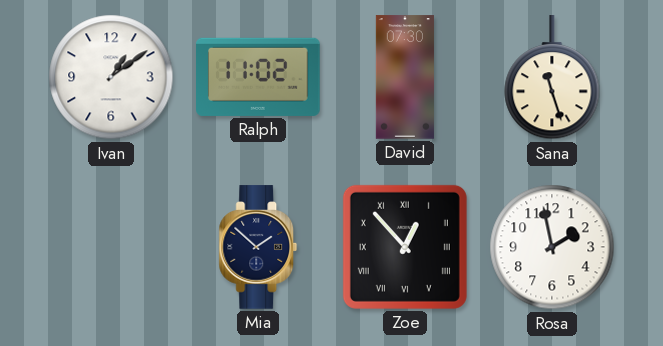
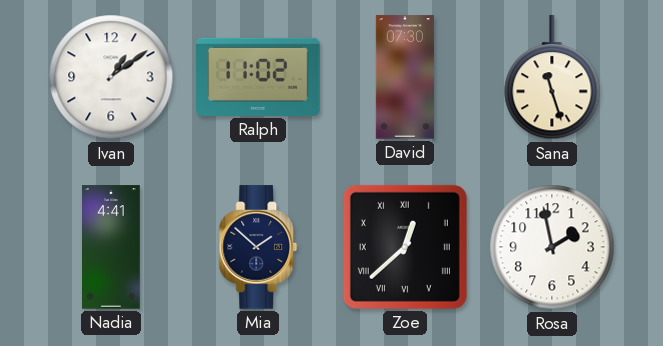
Nadia: none -> 4:41
Zoe: 12:53 -> 12:38
